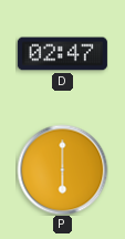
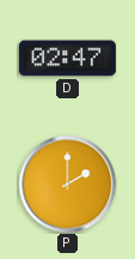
P: 6:00 -> 2:00
